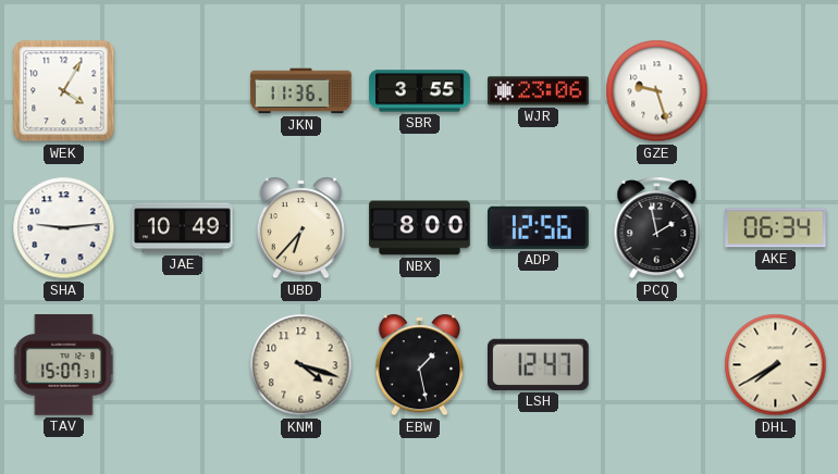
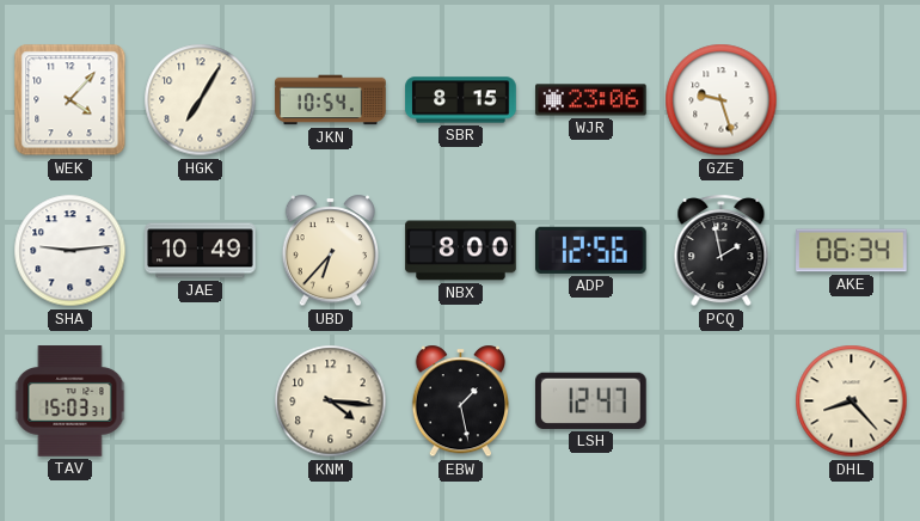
WEK: 4:05 -> 4:07
HGK: none -> 7:05
JKN: 11:36 -> 10:54
SBR: 3:55 -> 8:15
TAV: 15:07 -> 15:03
KNM: 4:18 -> 4:16
DHL: 7:40 -> 8:23
